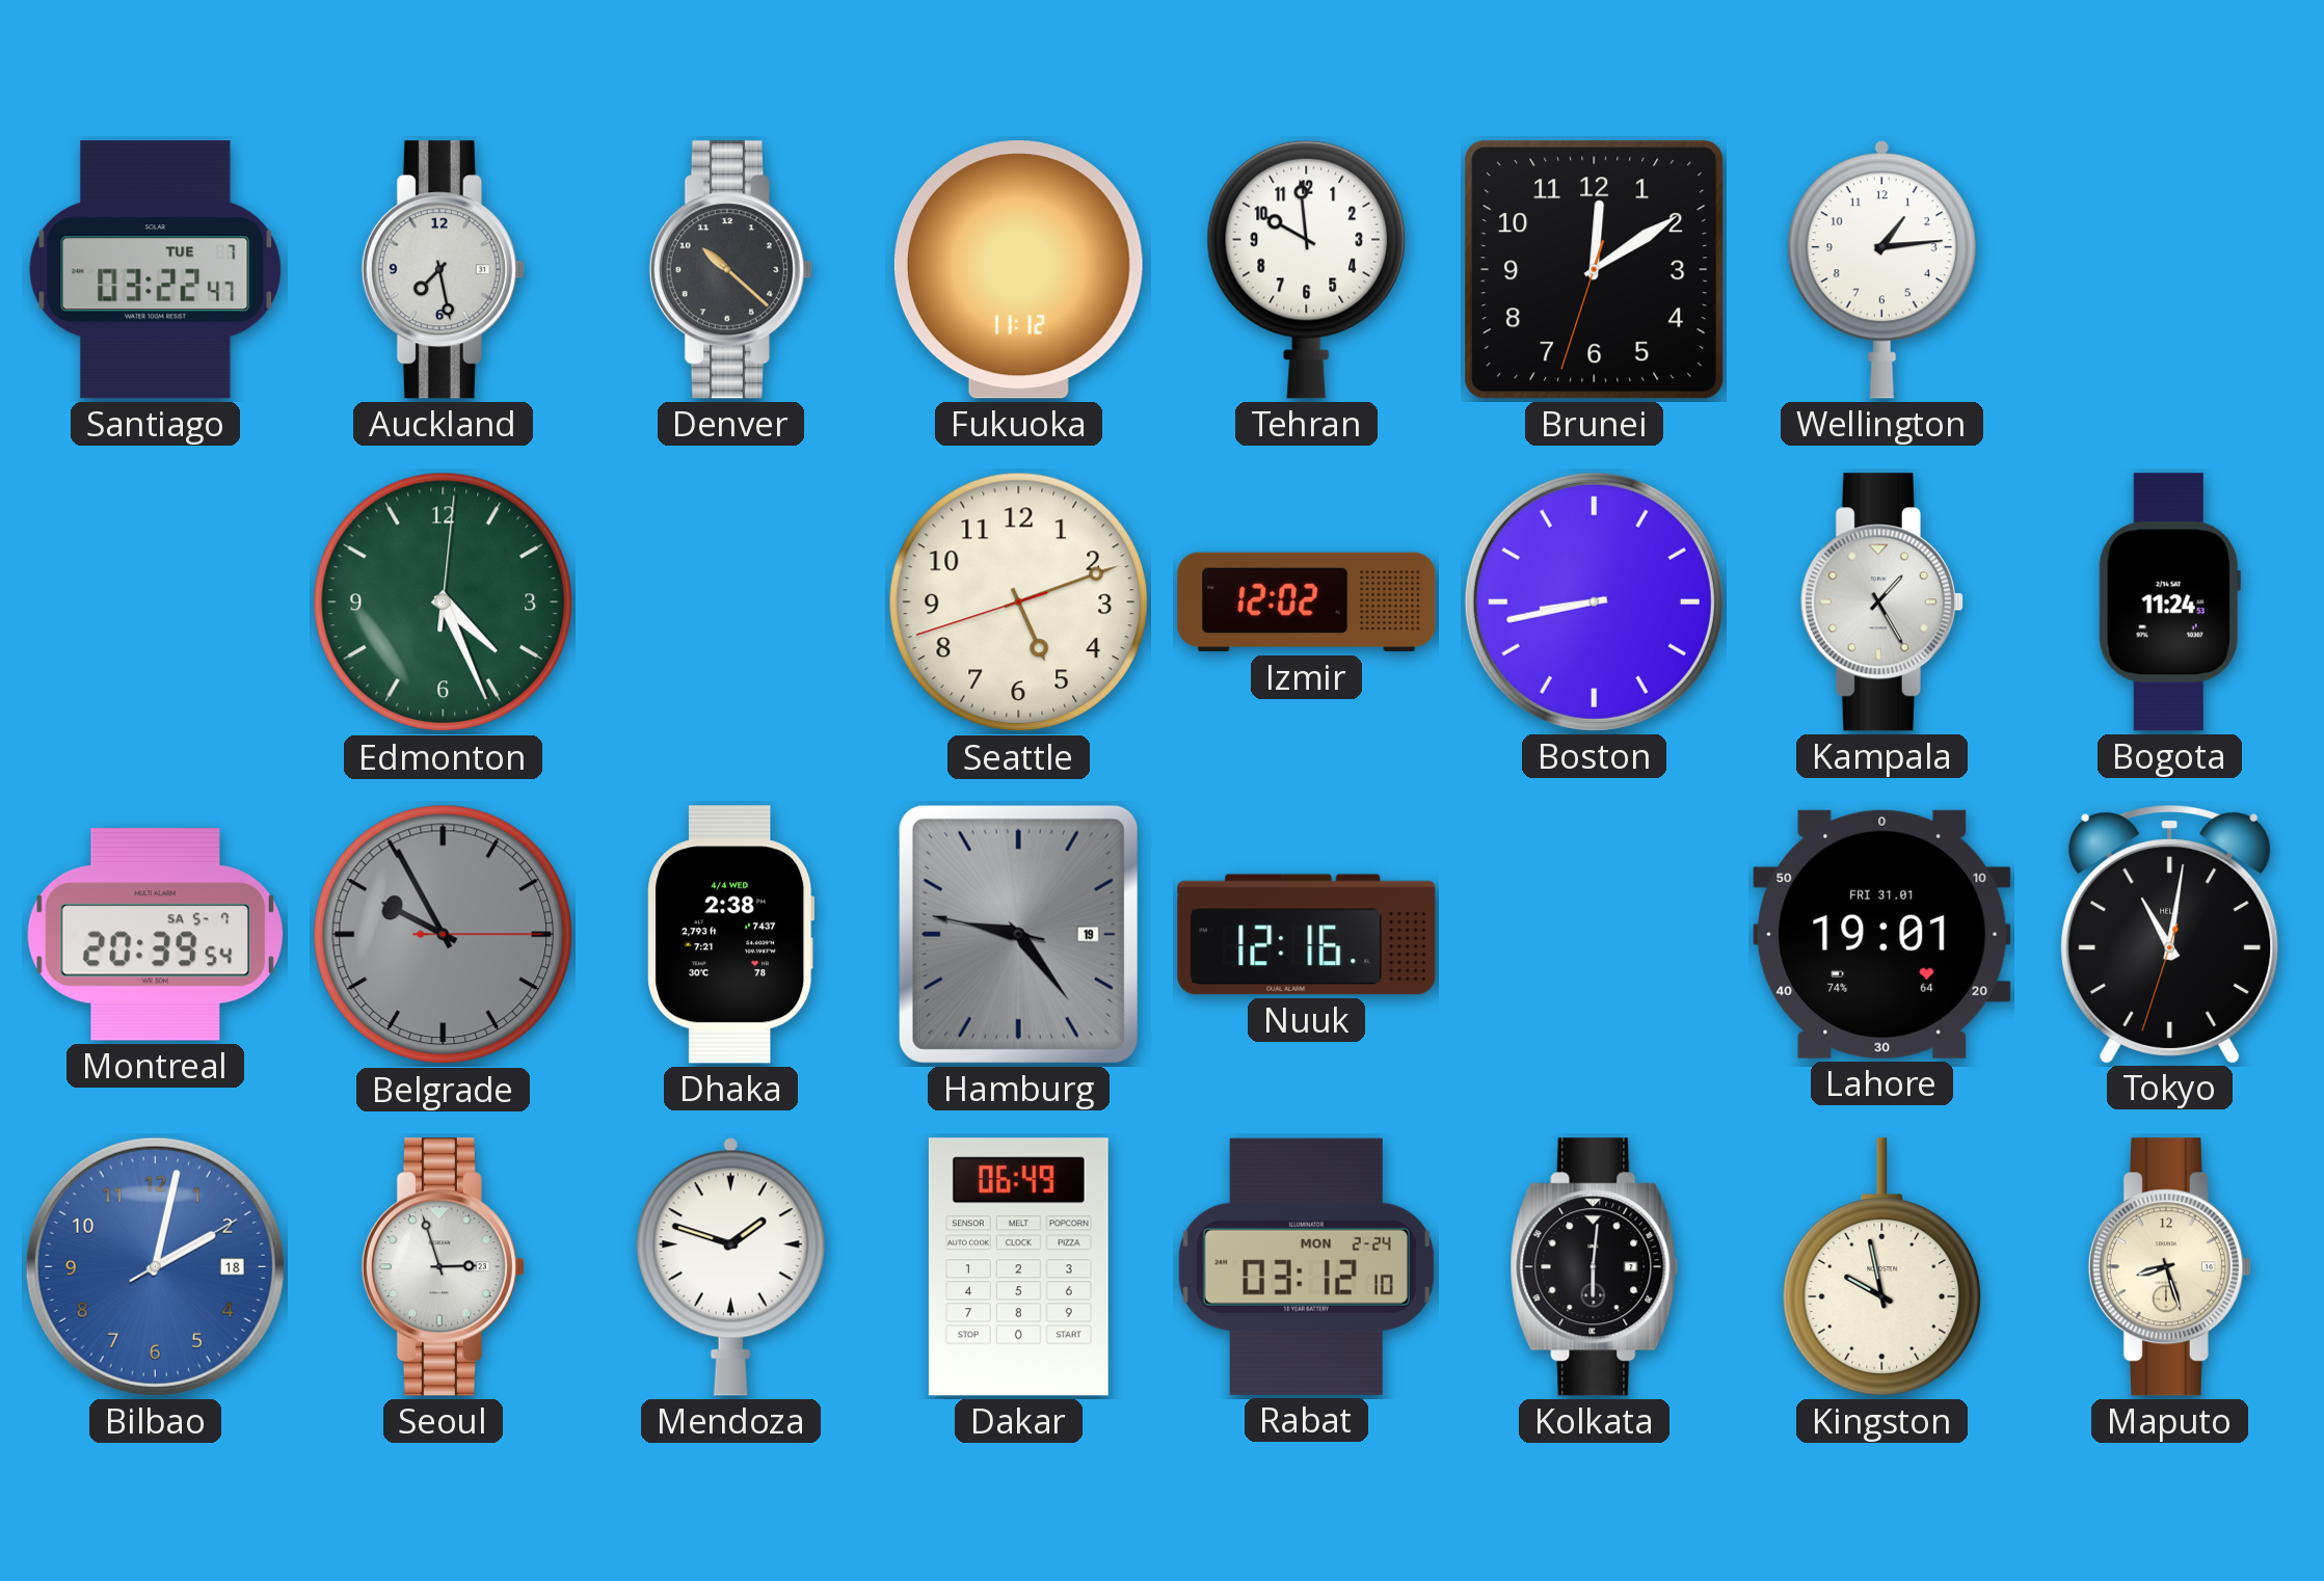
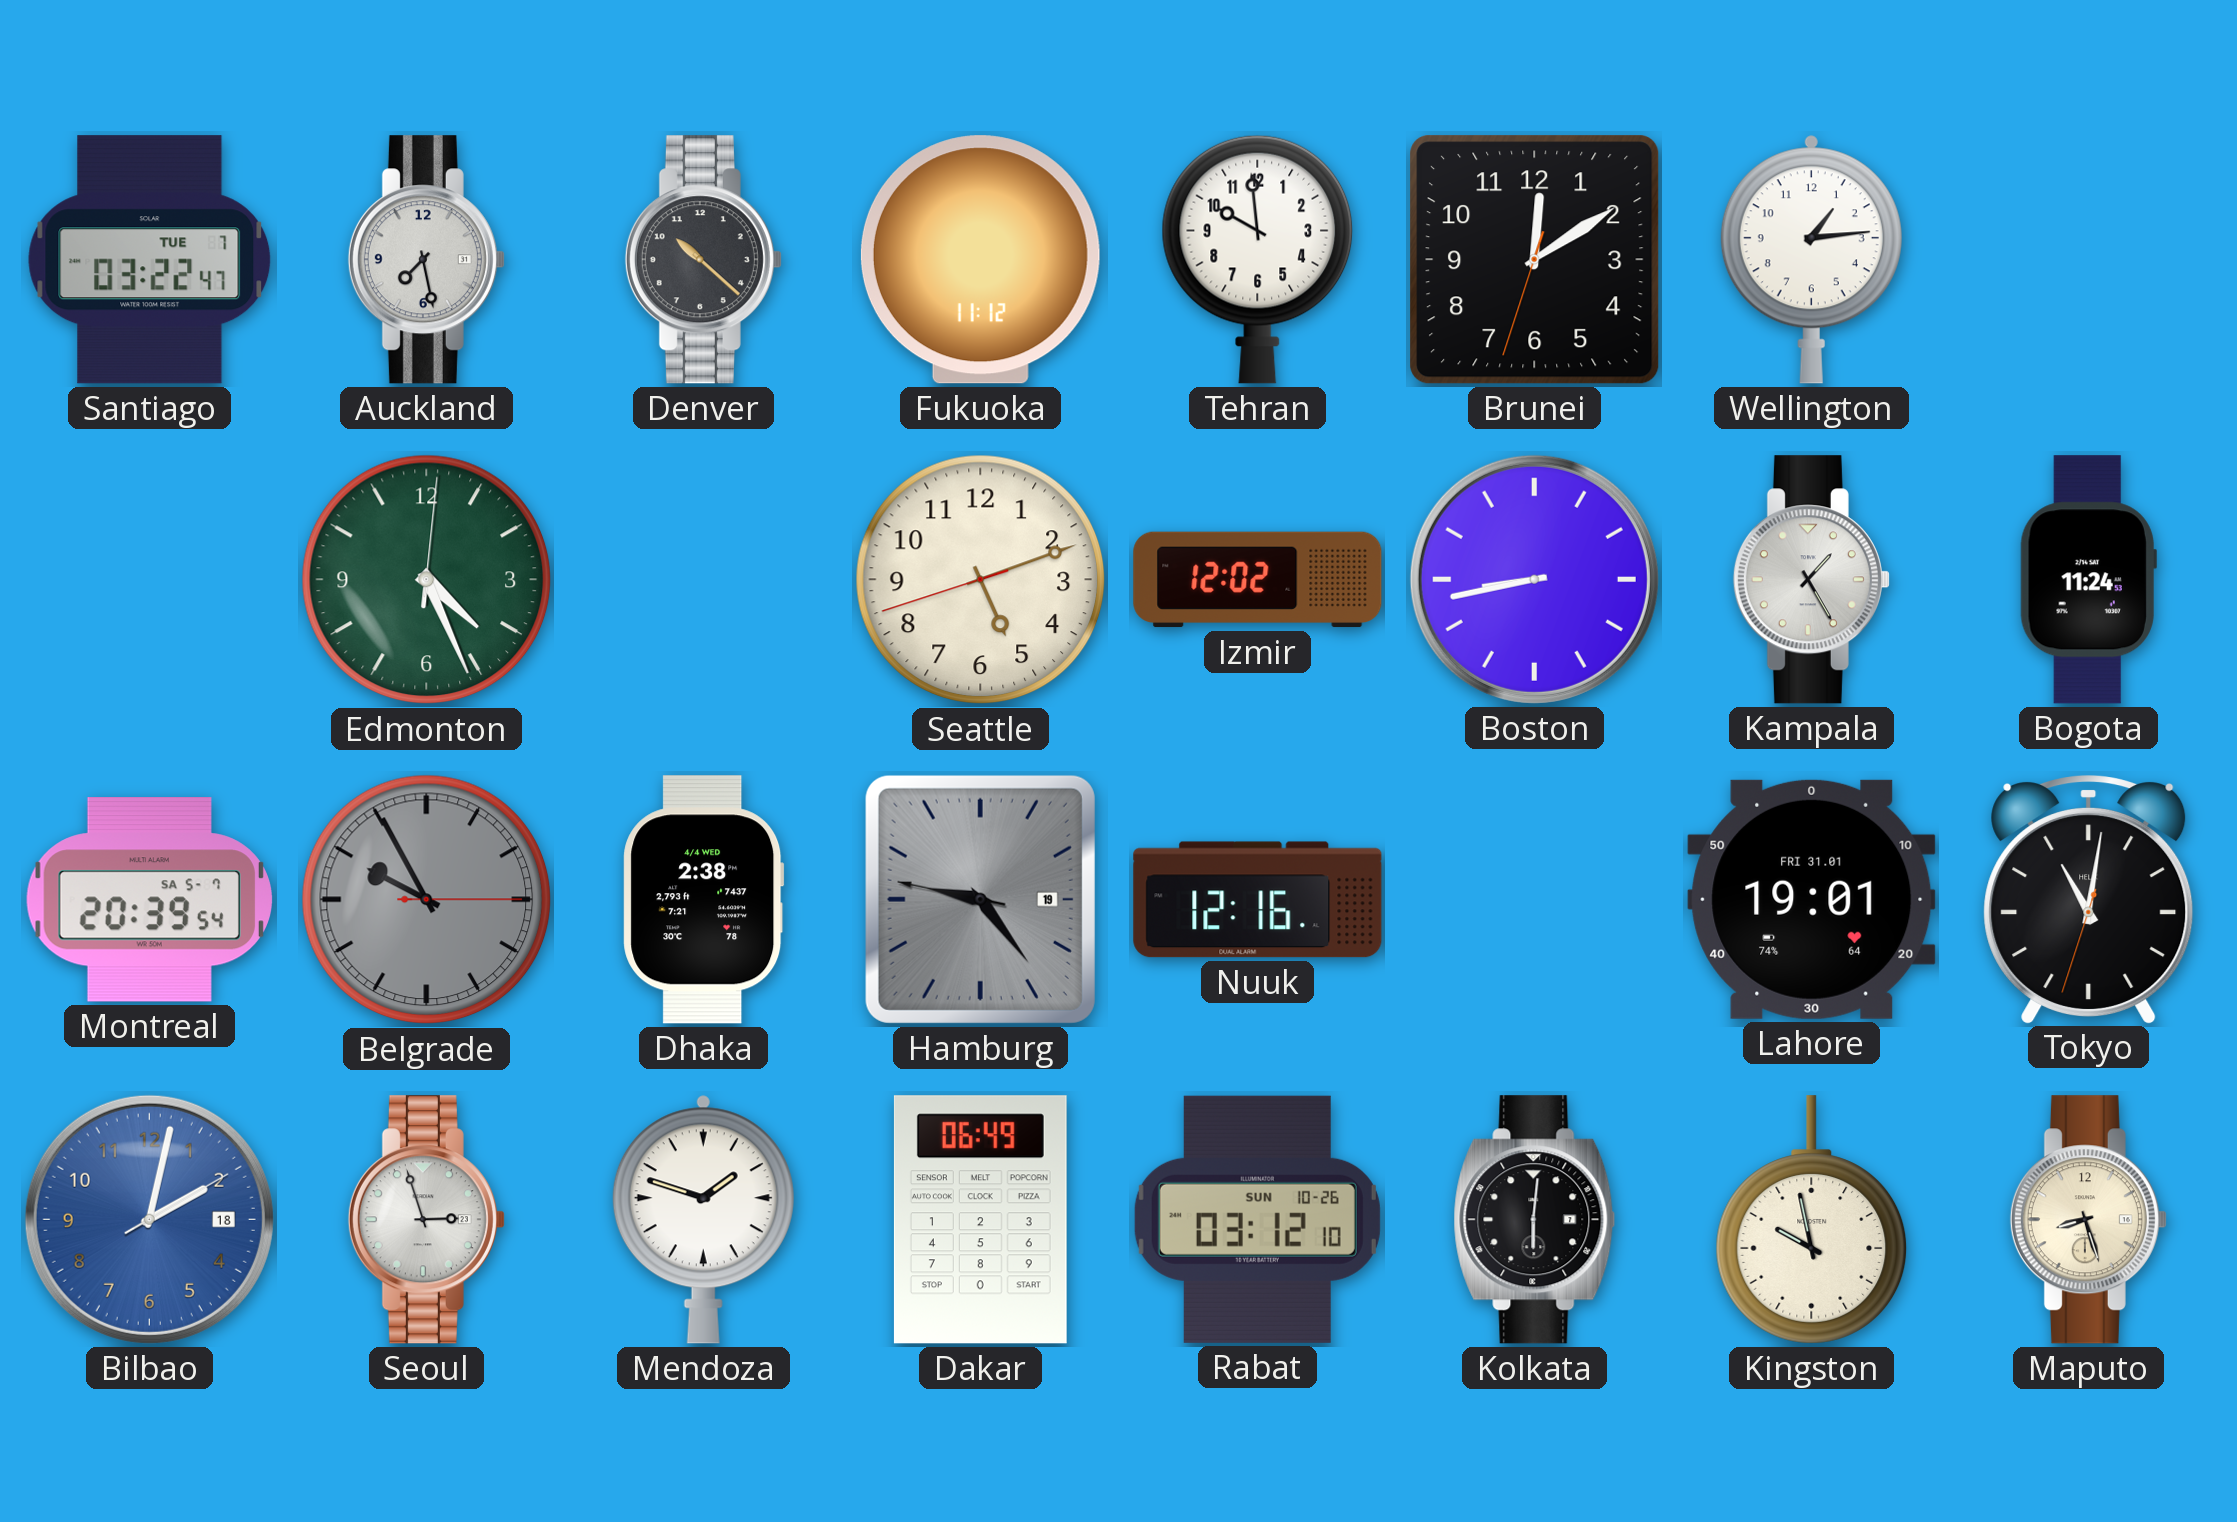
Rabat date: MON 2-24 -> SUN 10-26
